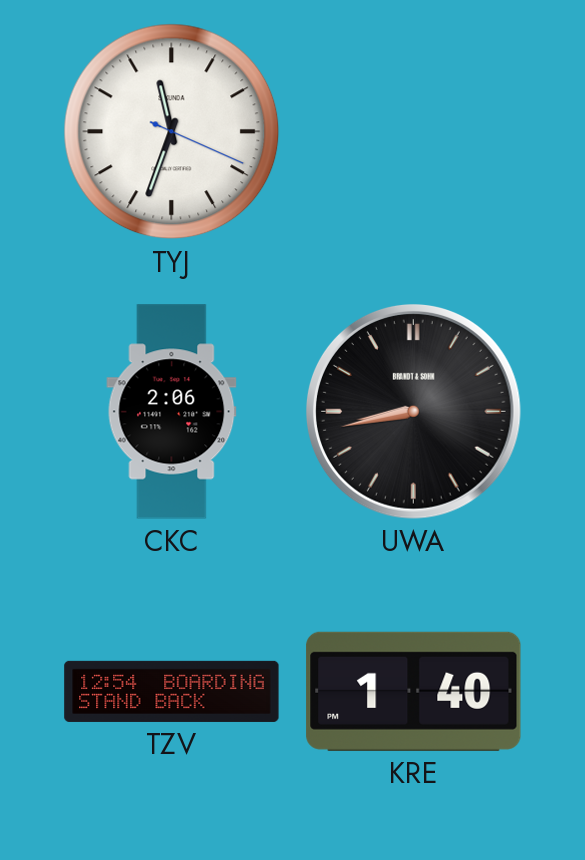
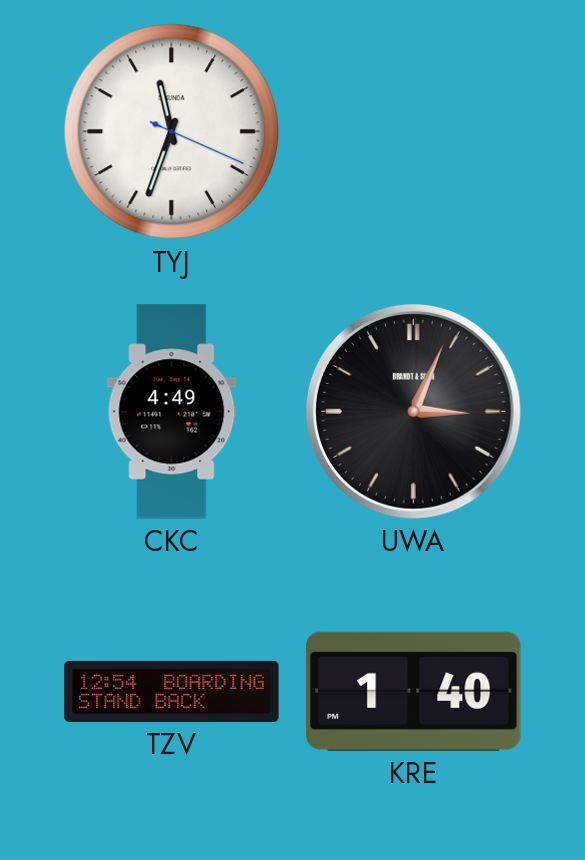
CKC: 2:06 -> 4:49
UWA: 8:43 -> 3:04
